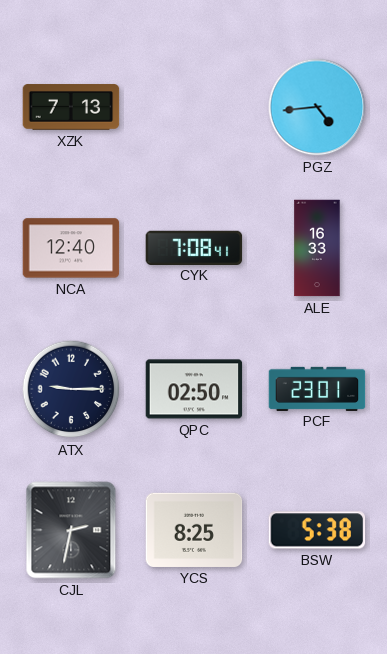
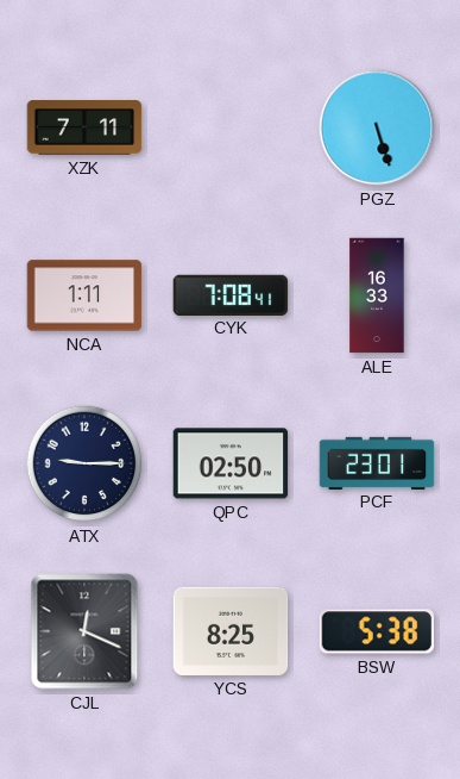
XZK: 7:13 -> 7:11
PGZ: 4:44 -> 5:27
NCA: 12:40 -> 1:11
CJL: 2:32 -> 12:19
